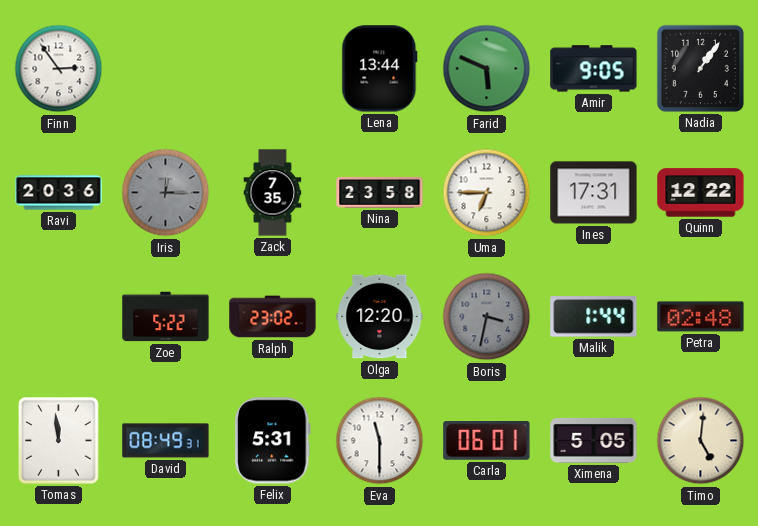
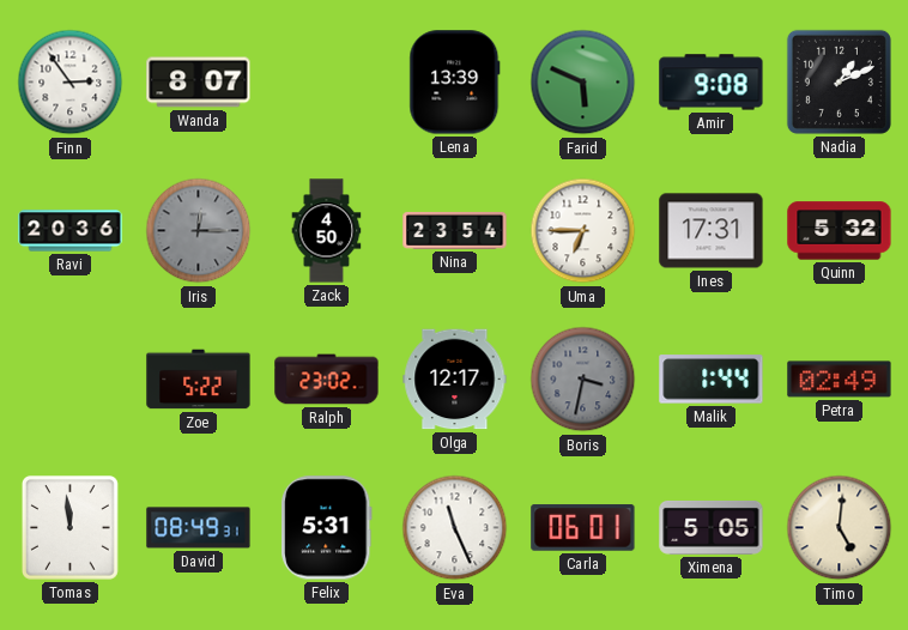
Wanda: none -> 8:07
Lena: 13:44 -> 13:39
Amir: 9:05 -> 9:08
Nadia: 1:06 -> 1:11
Zack: 7:35 -> 4:50
Nina: 23:58 -> 23:54
Quinn: 12:22 -> 5:32
Olga: 12:20 -> 12:17
Petra: 02:48 -> 02:49
Eva: 11:30 -> 11:26
